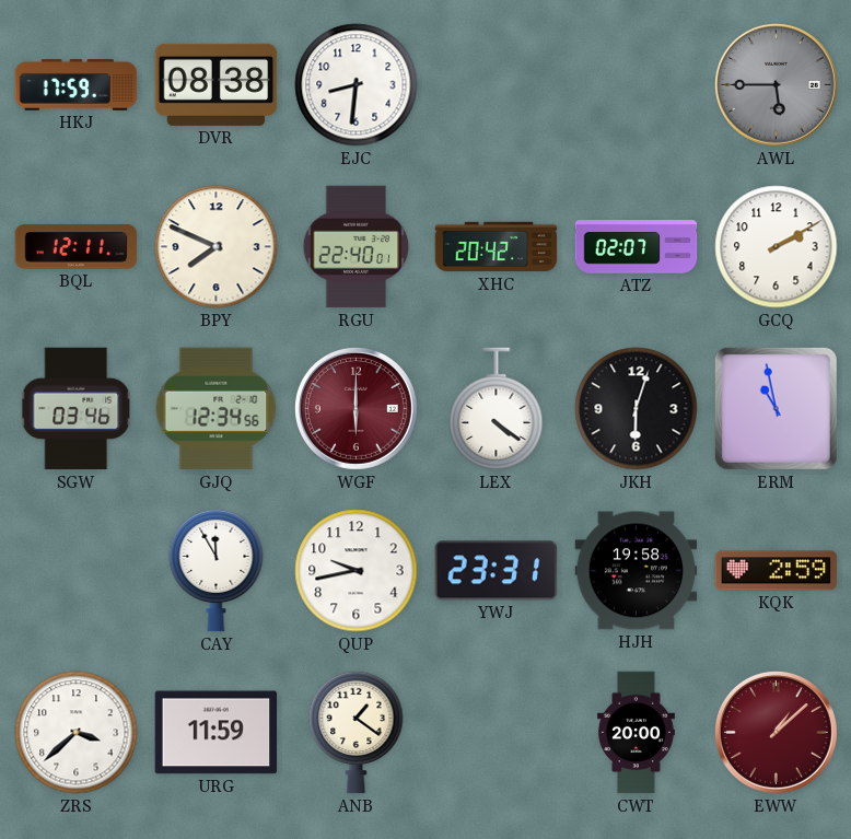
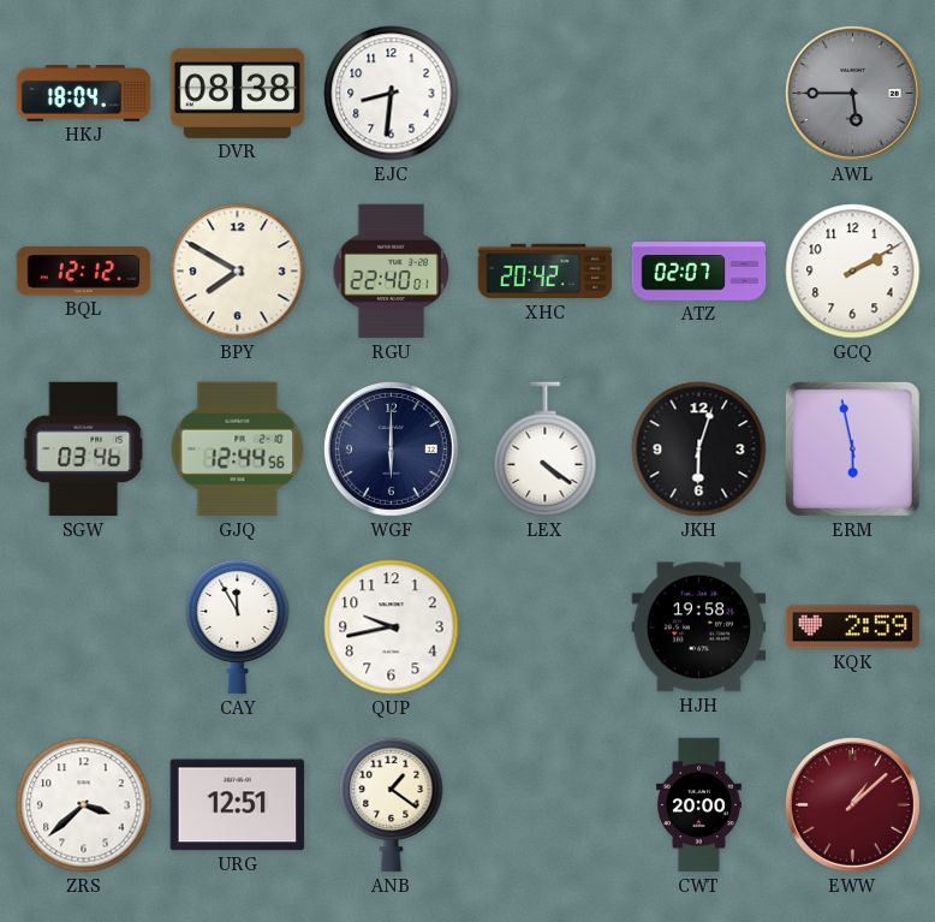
HKJ: 17:59 -> 18:04
BQL: 12:11 -> 12:12
BPY: 7:49 -> 7:50
GJQ: 12:34 -> 12:44
WGF dial: burgundy -> navy
ERM: 10:58 -> 5:58
YWJ: 23:31 -> none
URG: 11:59 -> 12:51
